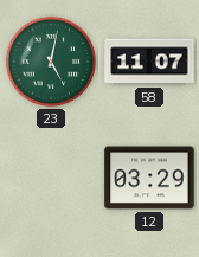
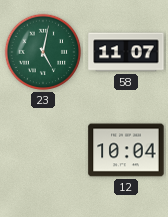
12: 03:29 -> 10:04
